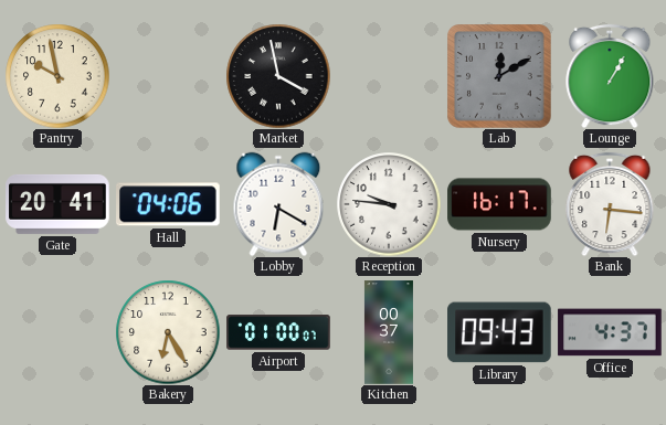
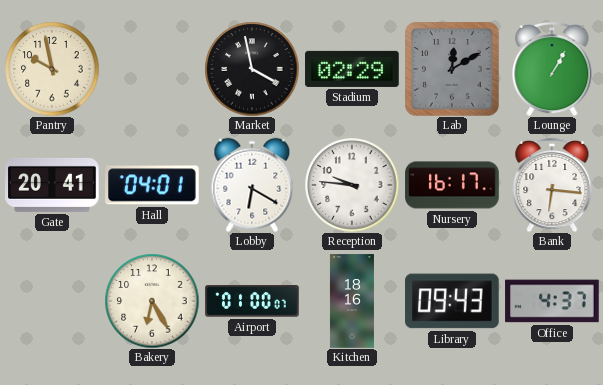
Stadium: none -> 02:29
Hall: 04:06 -> 04:01
Kitchen: 00:37 -> 18:16
